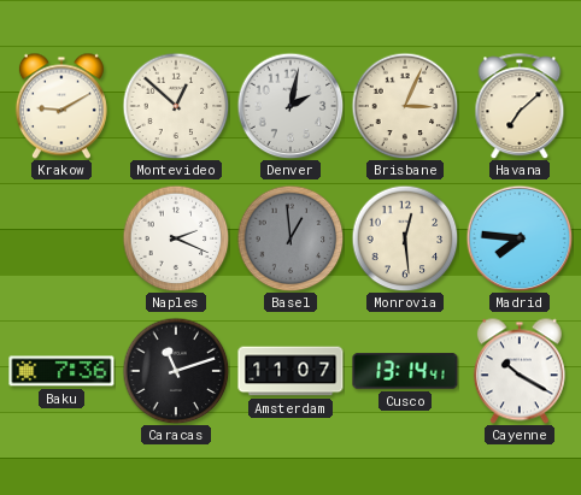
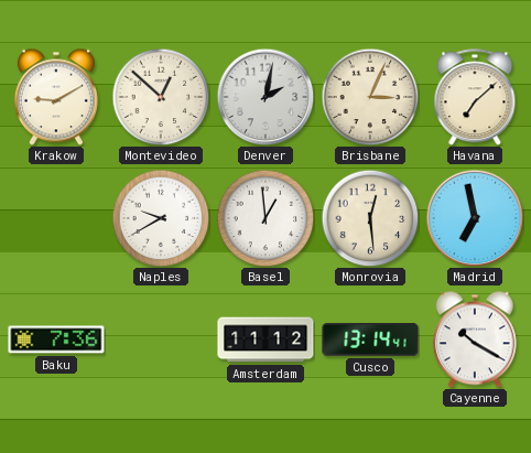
Naples: 2:19 -> 9:40
Basel dial: grey -> white
Madrid: 7:46 -> 6:58
Caracas: 11:12 -> none
Amsterdam: 11:07 -> 11:12
